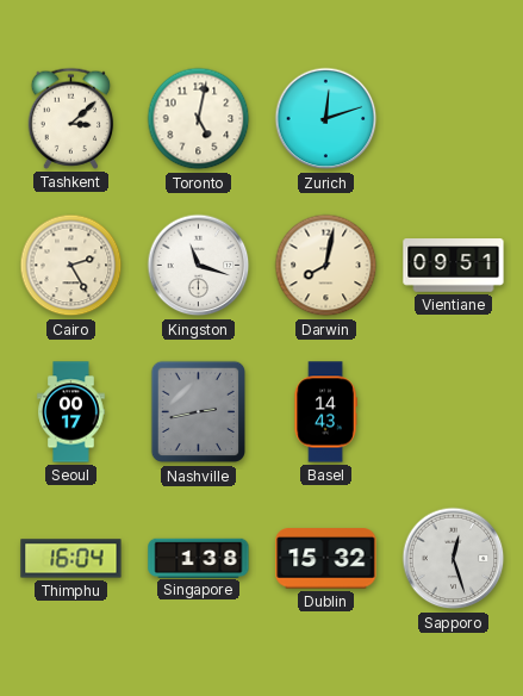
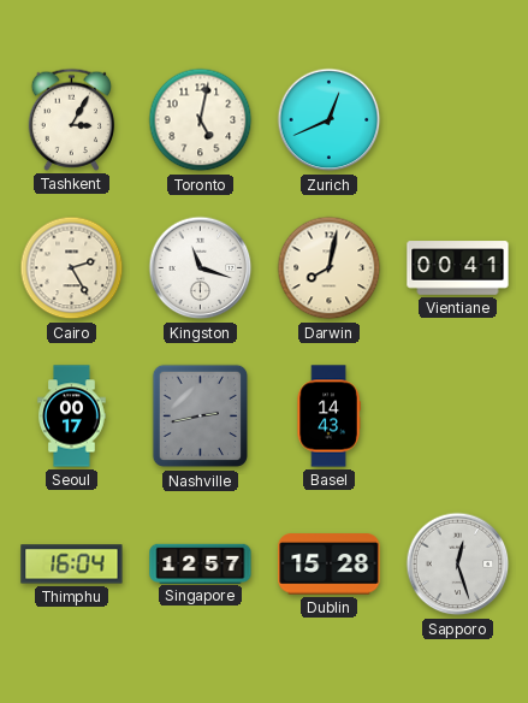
Tashkent: 3:08 -> 3:05
Zurich: 12:12 -> 12:41
Vientiane: 09:51 -> 00:41
Singapore: 1:38 -> 12:57
Dublin: 15:32 -> 15:28
